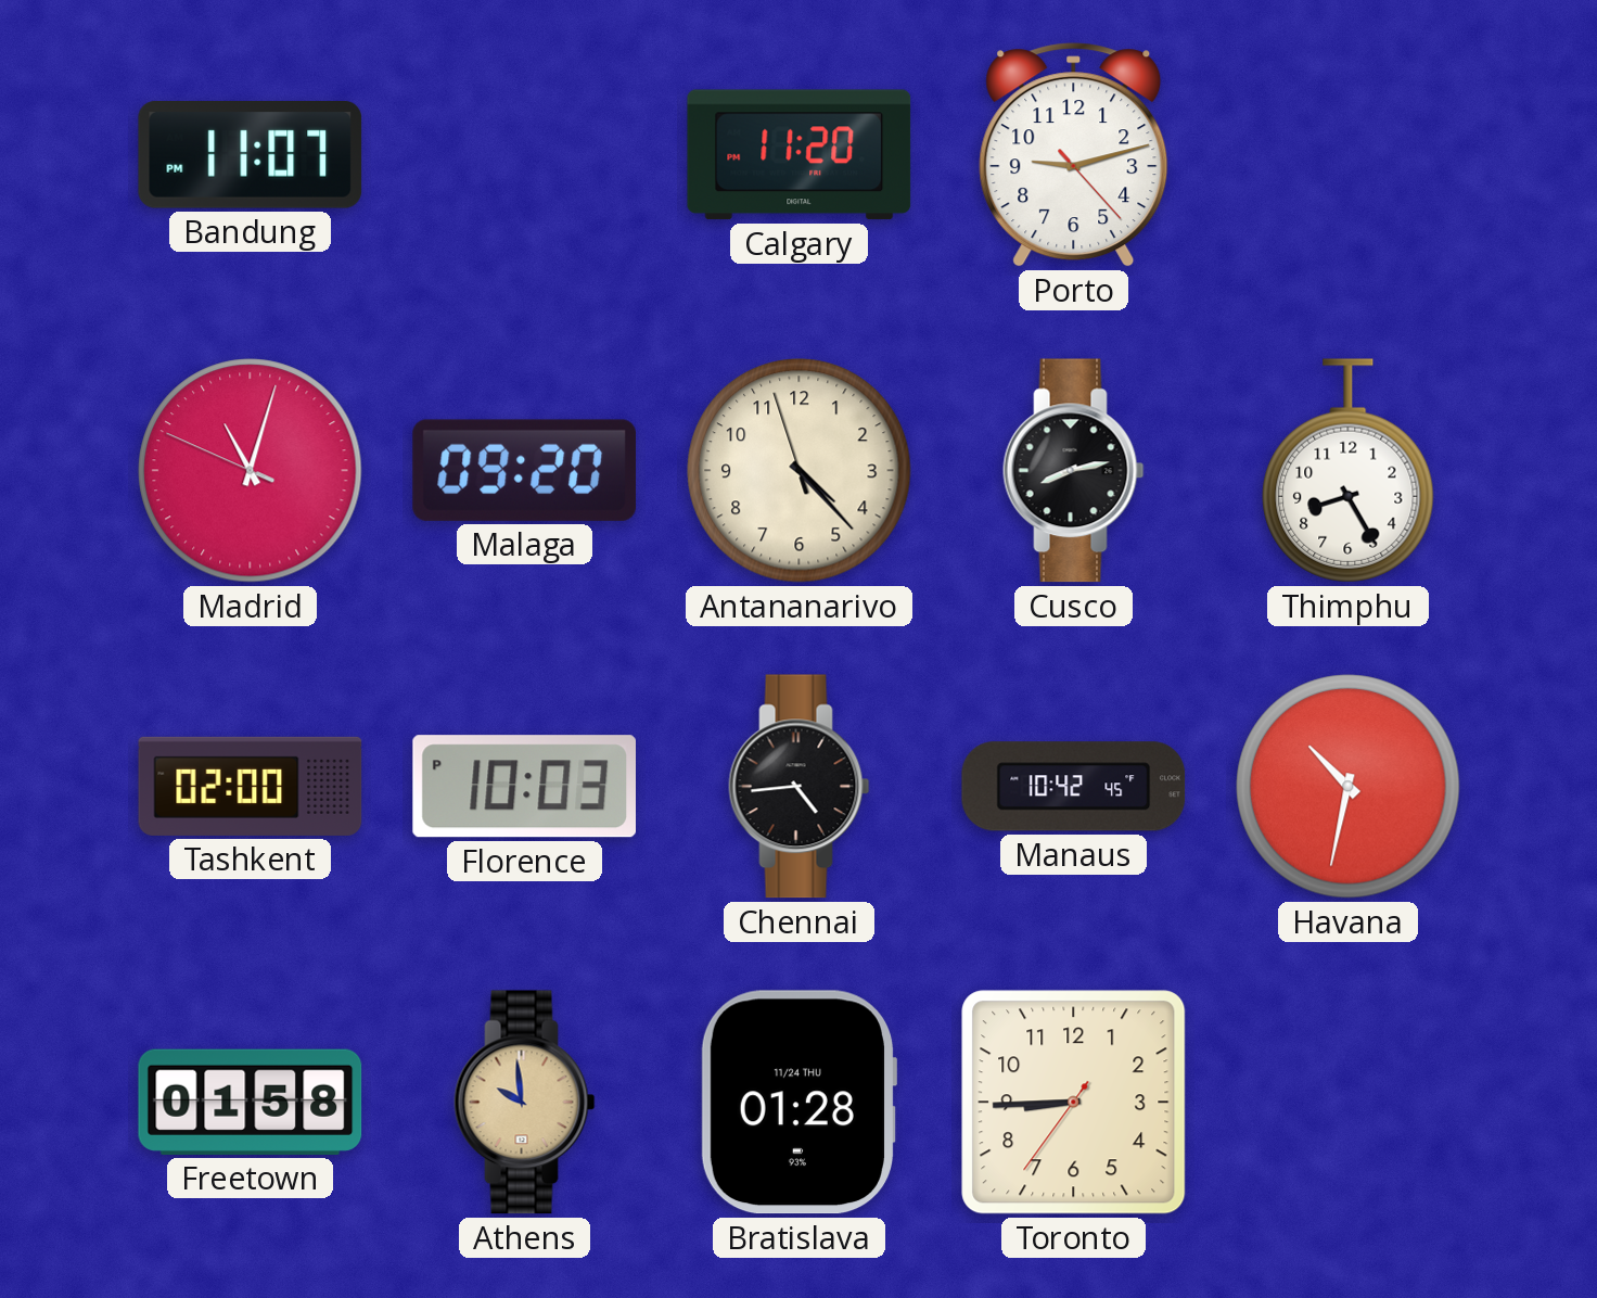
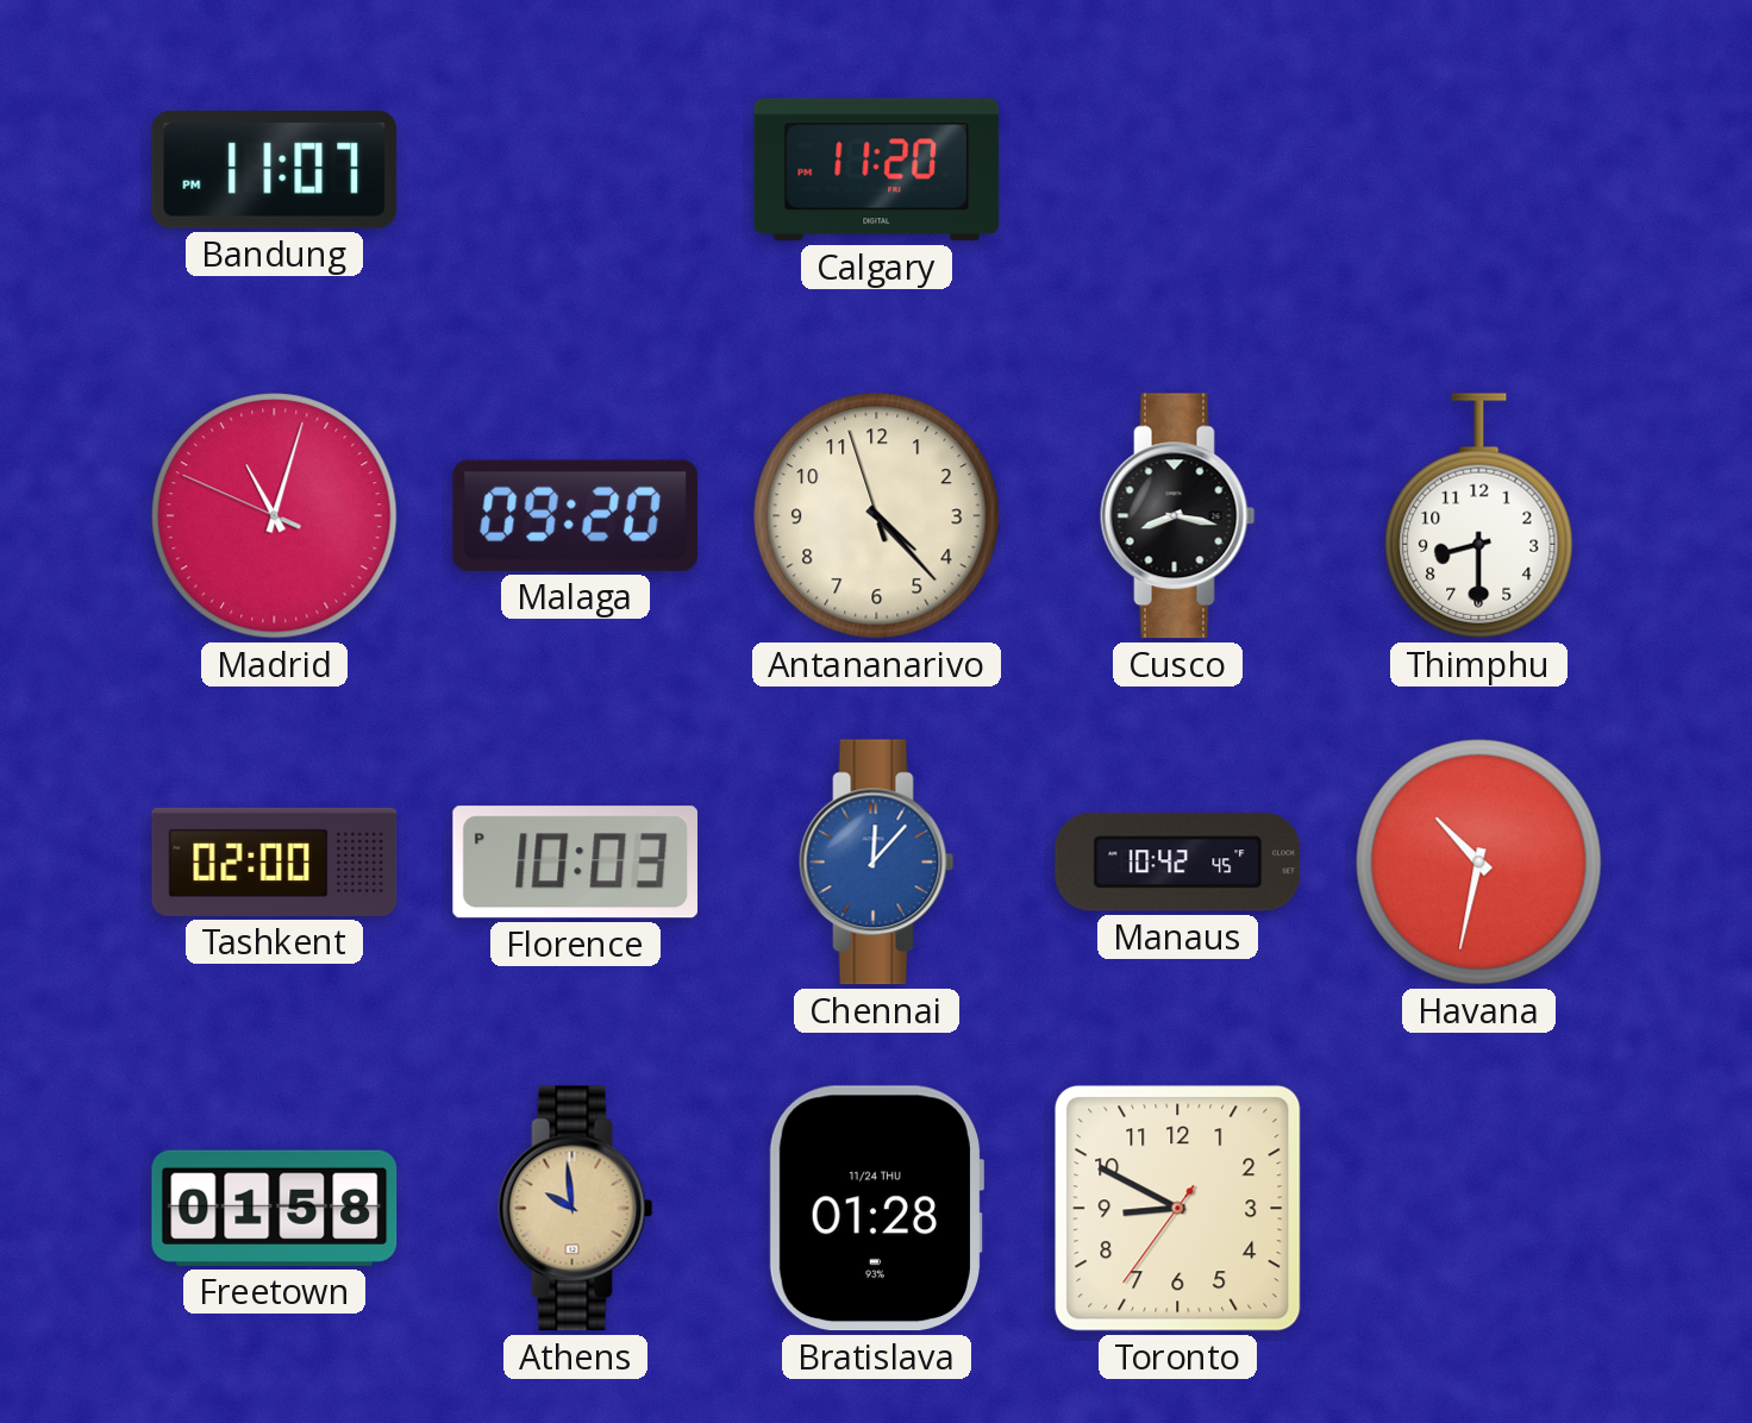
Porto: 9:12 -> none
Cusco: 8:13 -> 8:17
Thimphu: 8:25 -> 8:30
Chennai: 4:44 -> 12:07
Chennai dial: black -> blue
Toronto: 8:44 -> 8:49
